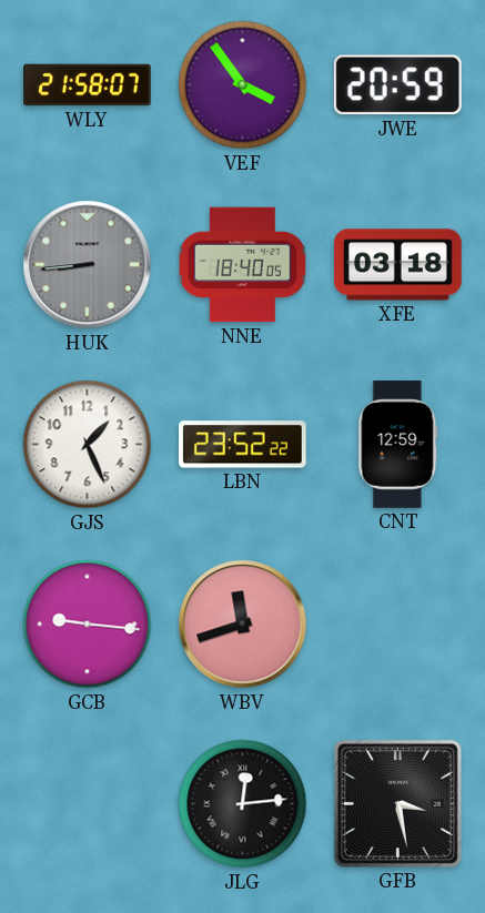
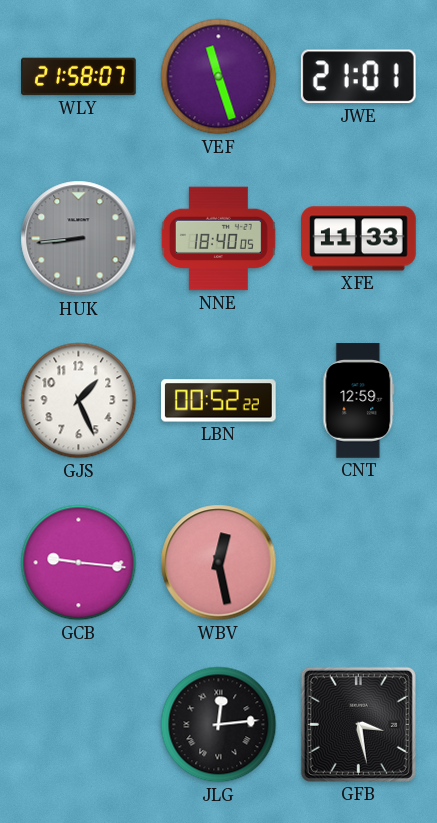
VEF: 3:54 -> 11:27
JWE: 20:59 -> 21:01
XFE: 03:18 -> 11:33
LBN: 23:52 -> 00:52
WBV: 11:42 -> 12:28
